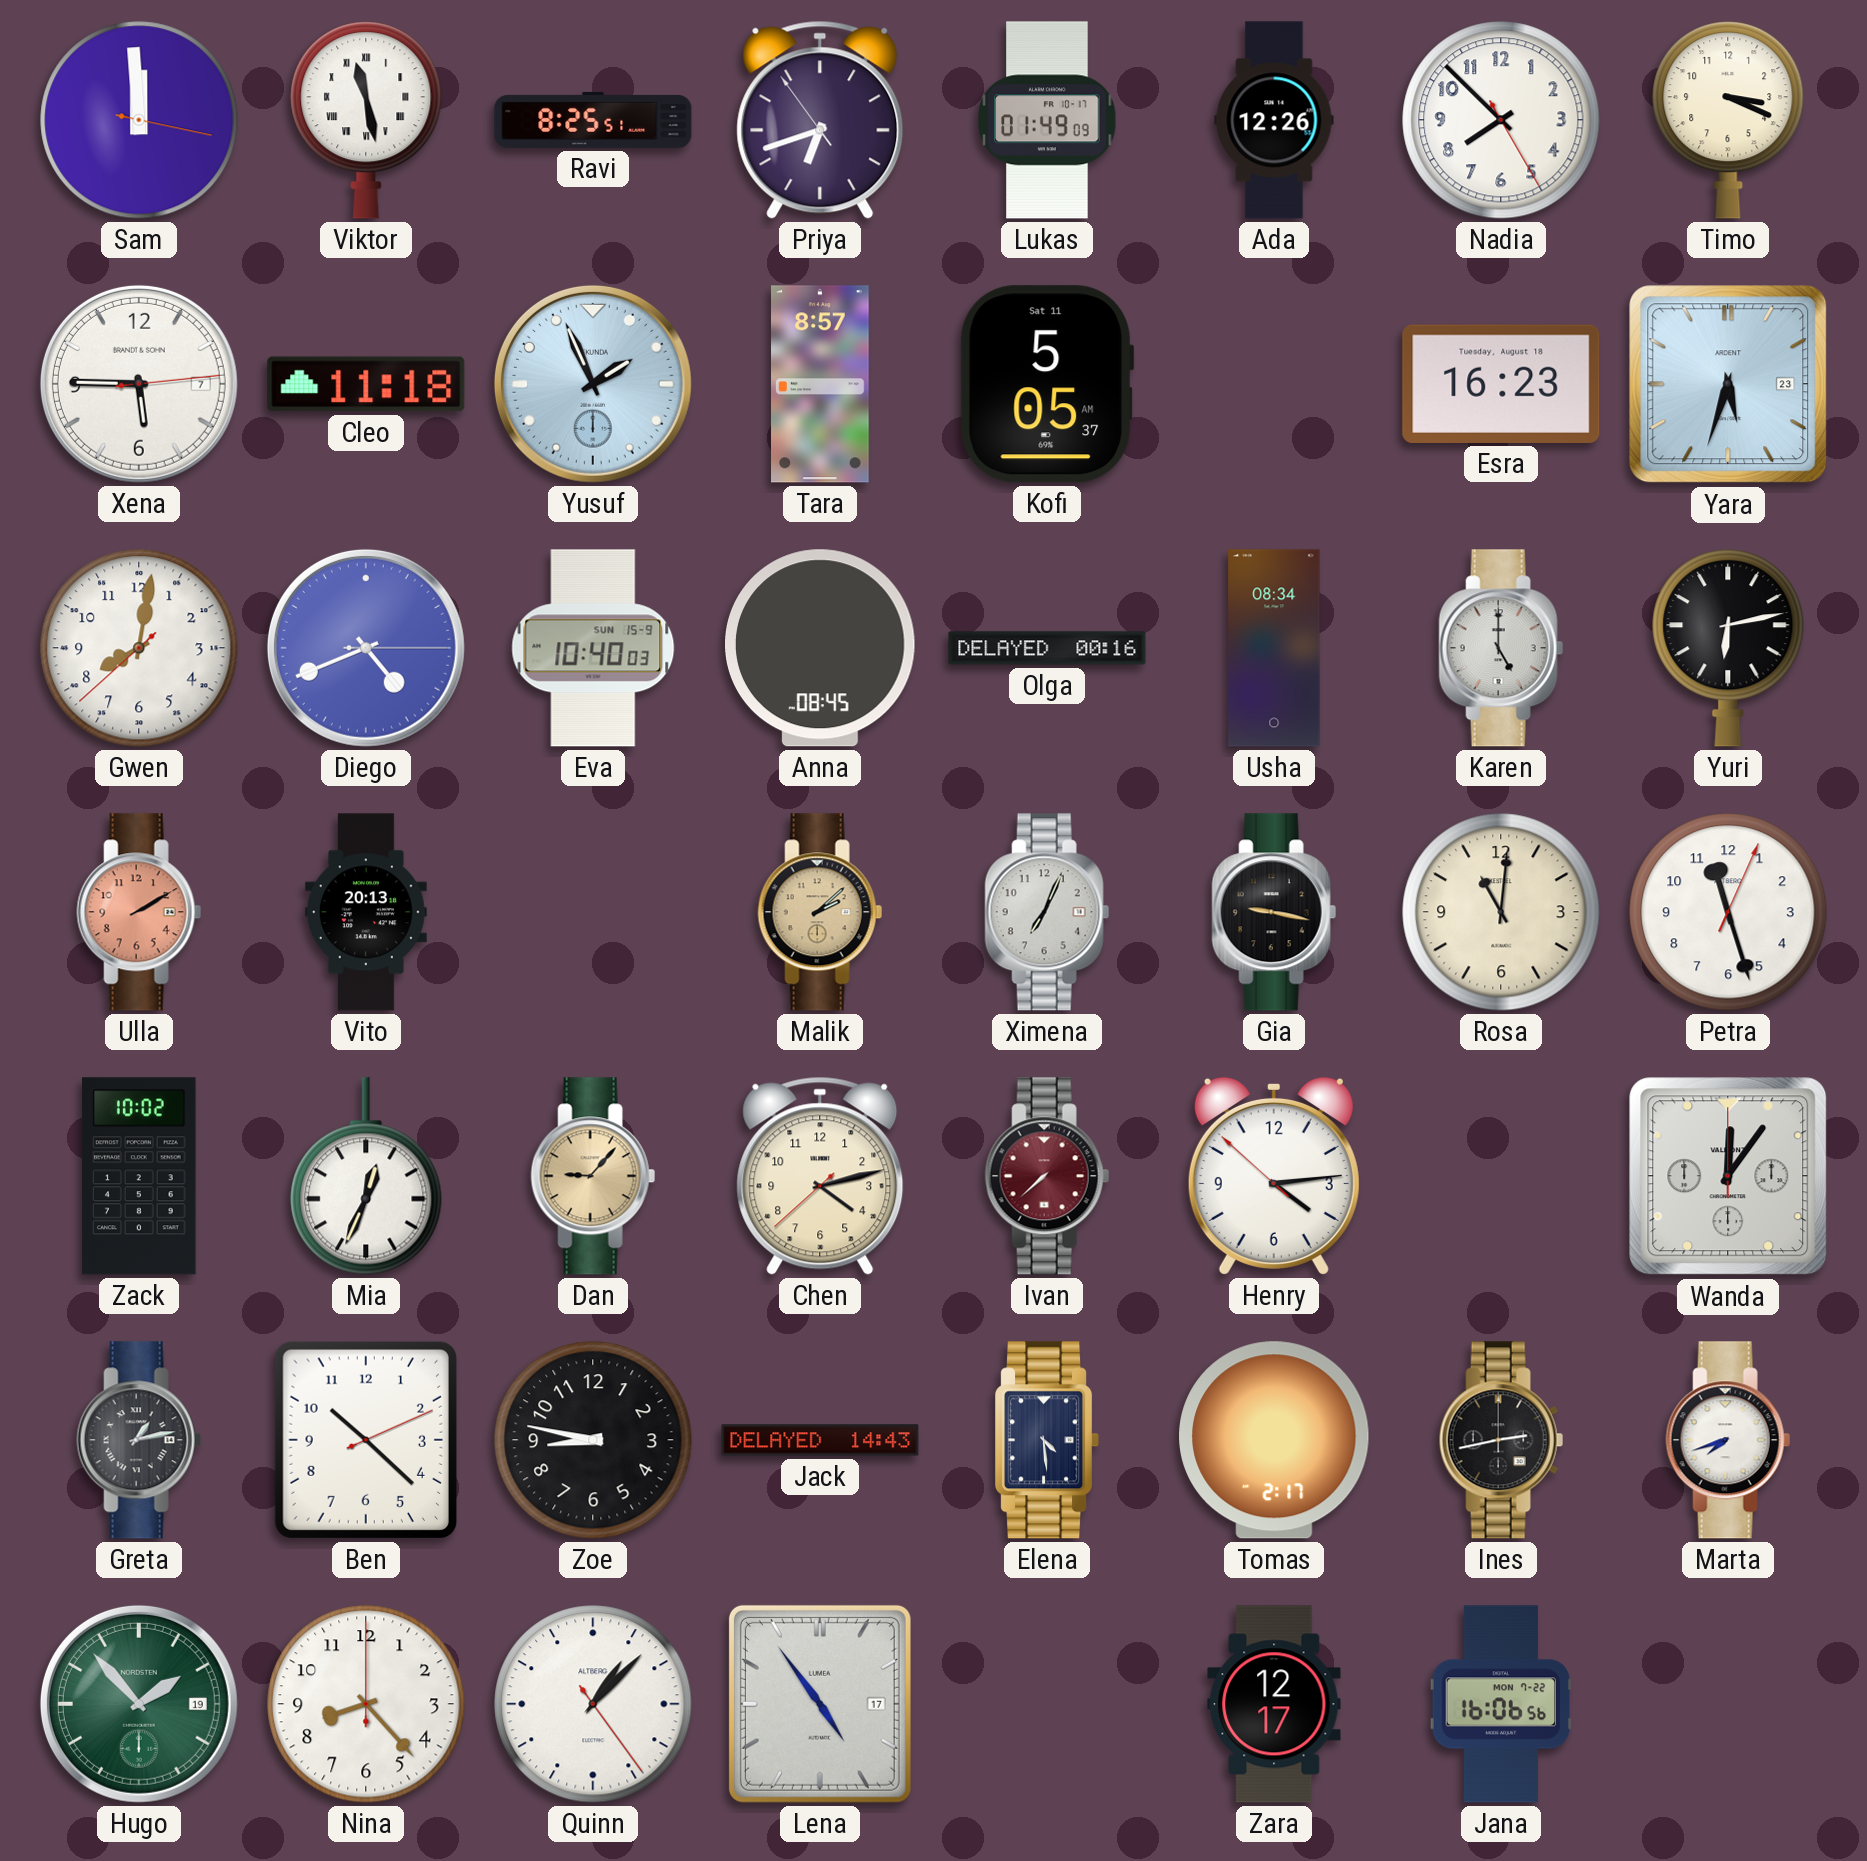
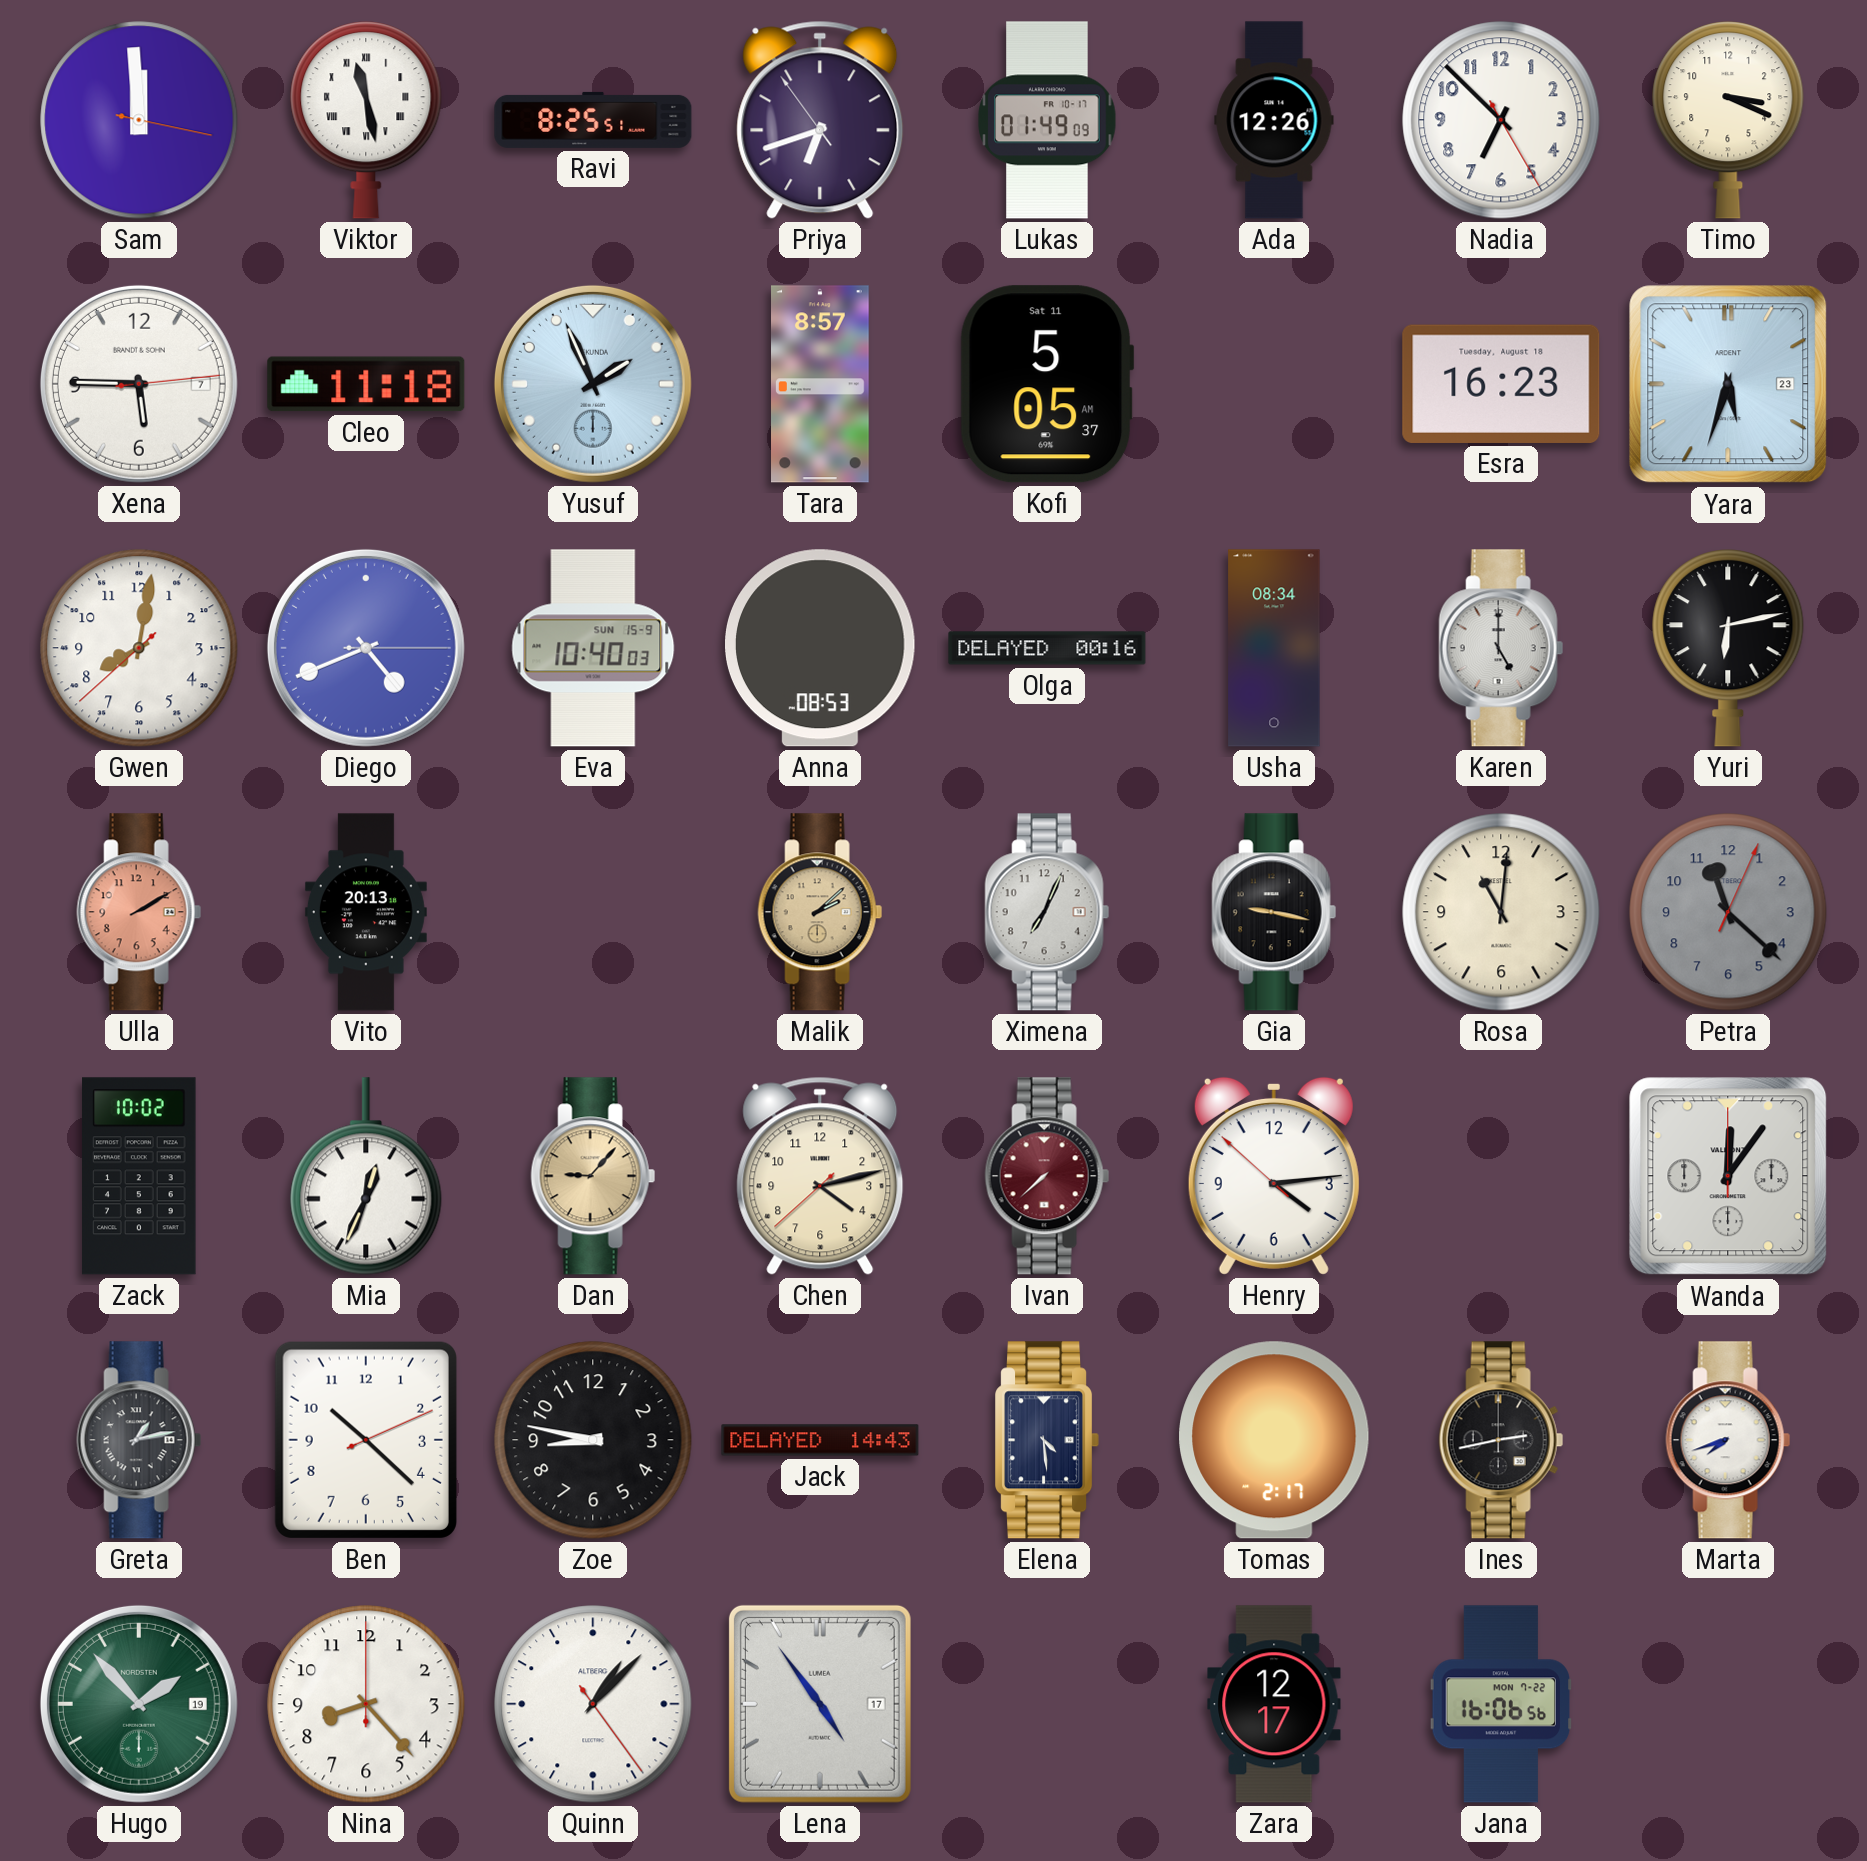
Nadia: 7:52 -> 6:52
Anna: 08:45 -> 08:53
Petra: 11:27 -> 11:22
Petra dial: white -> grey
